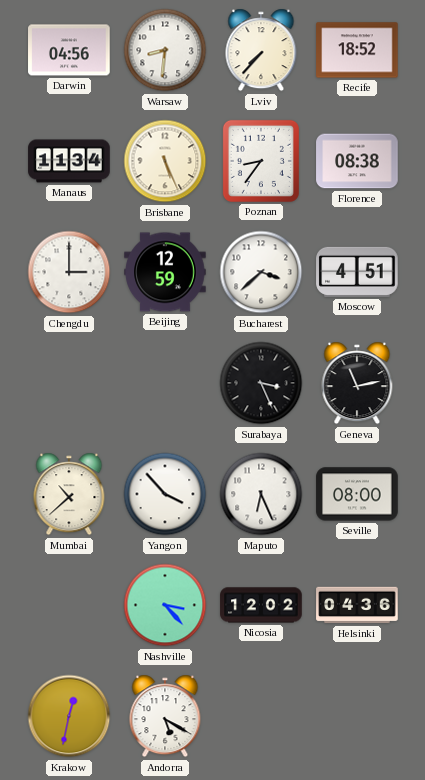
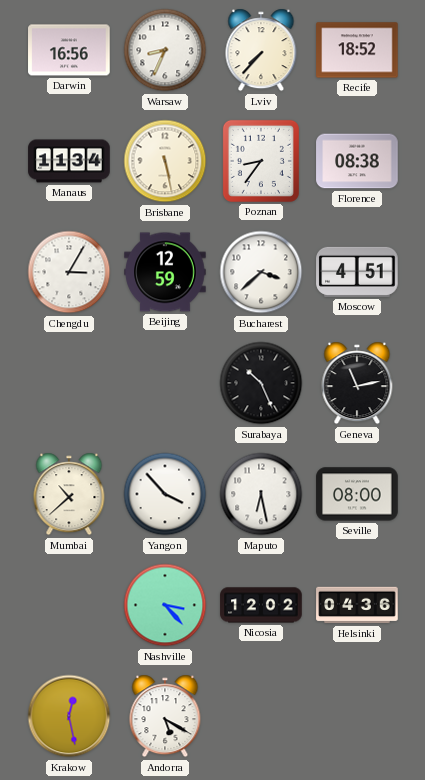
Darwin: 04:56 -> 16:56
Warsaw: 8:31 -> 8:34
Brisbane: 5:26 -> 5:28
Chengdu: 3:00 -> 3:05
Surabaya: 3:26 -> 10:26
Maputo: 6:26 -> 6:28
Krakow: 12:32 -> 12:28
